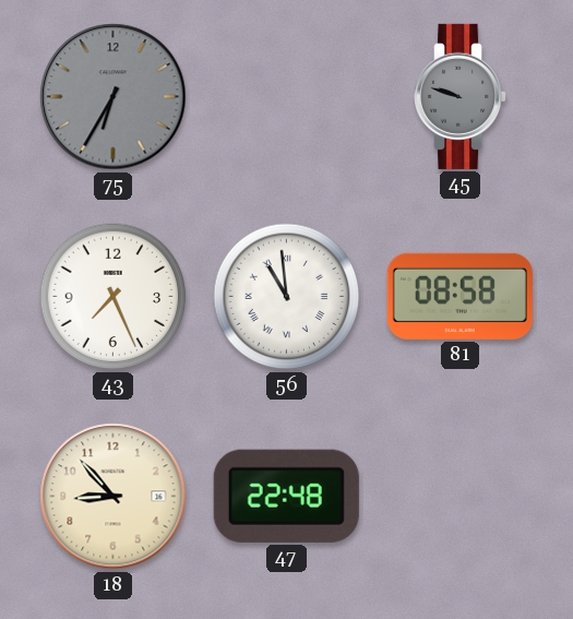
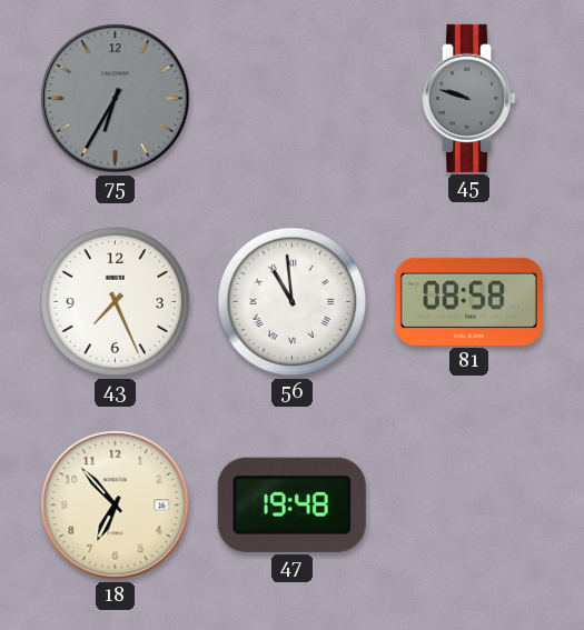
18: 8:53 -> 6:53
47: 22:48 -> 19:48
